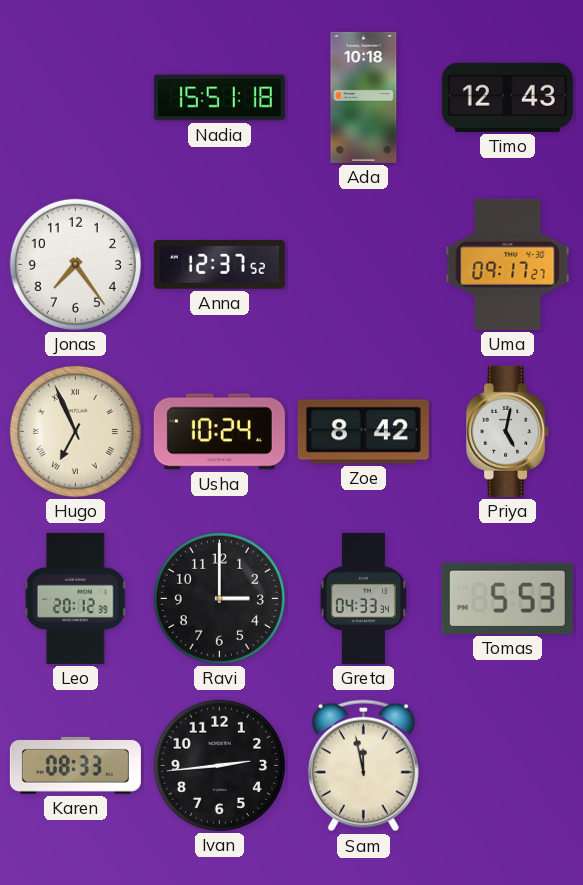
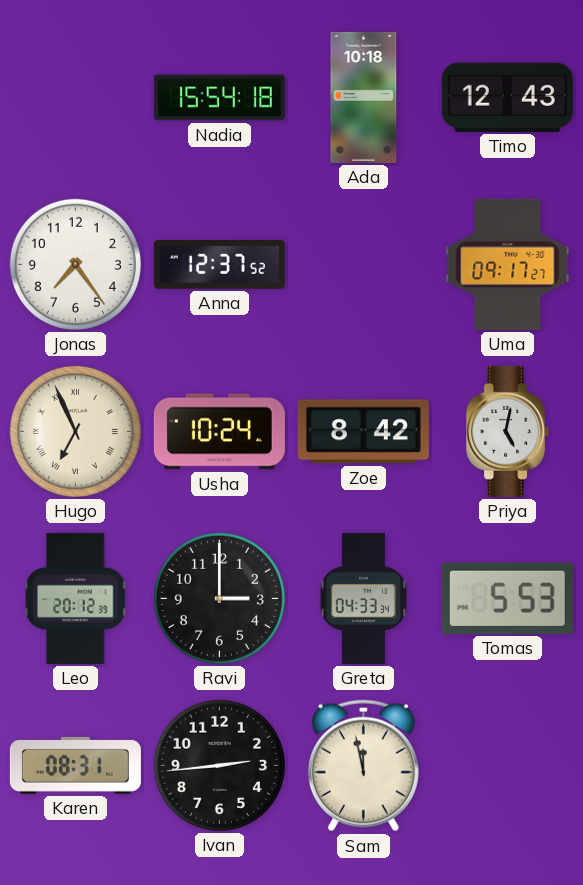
Nadia: 15:51 -> 15:54
Karen: 08:33 -> 08:31
